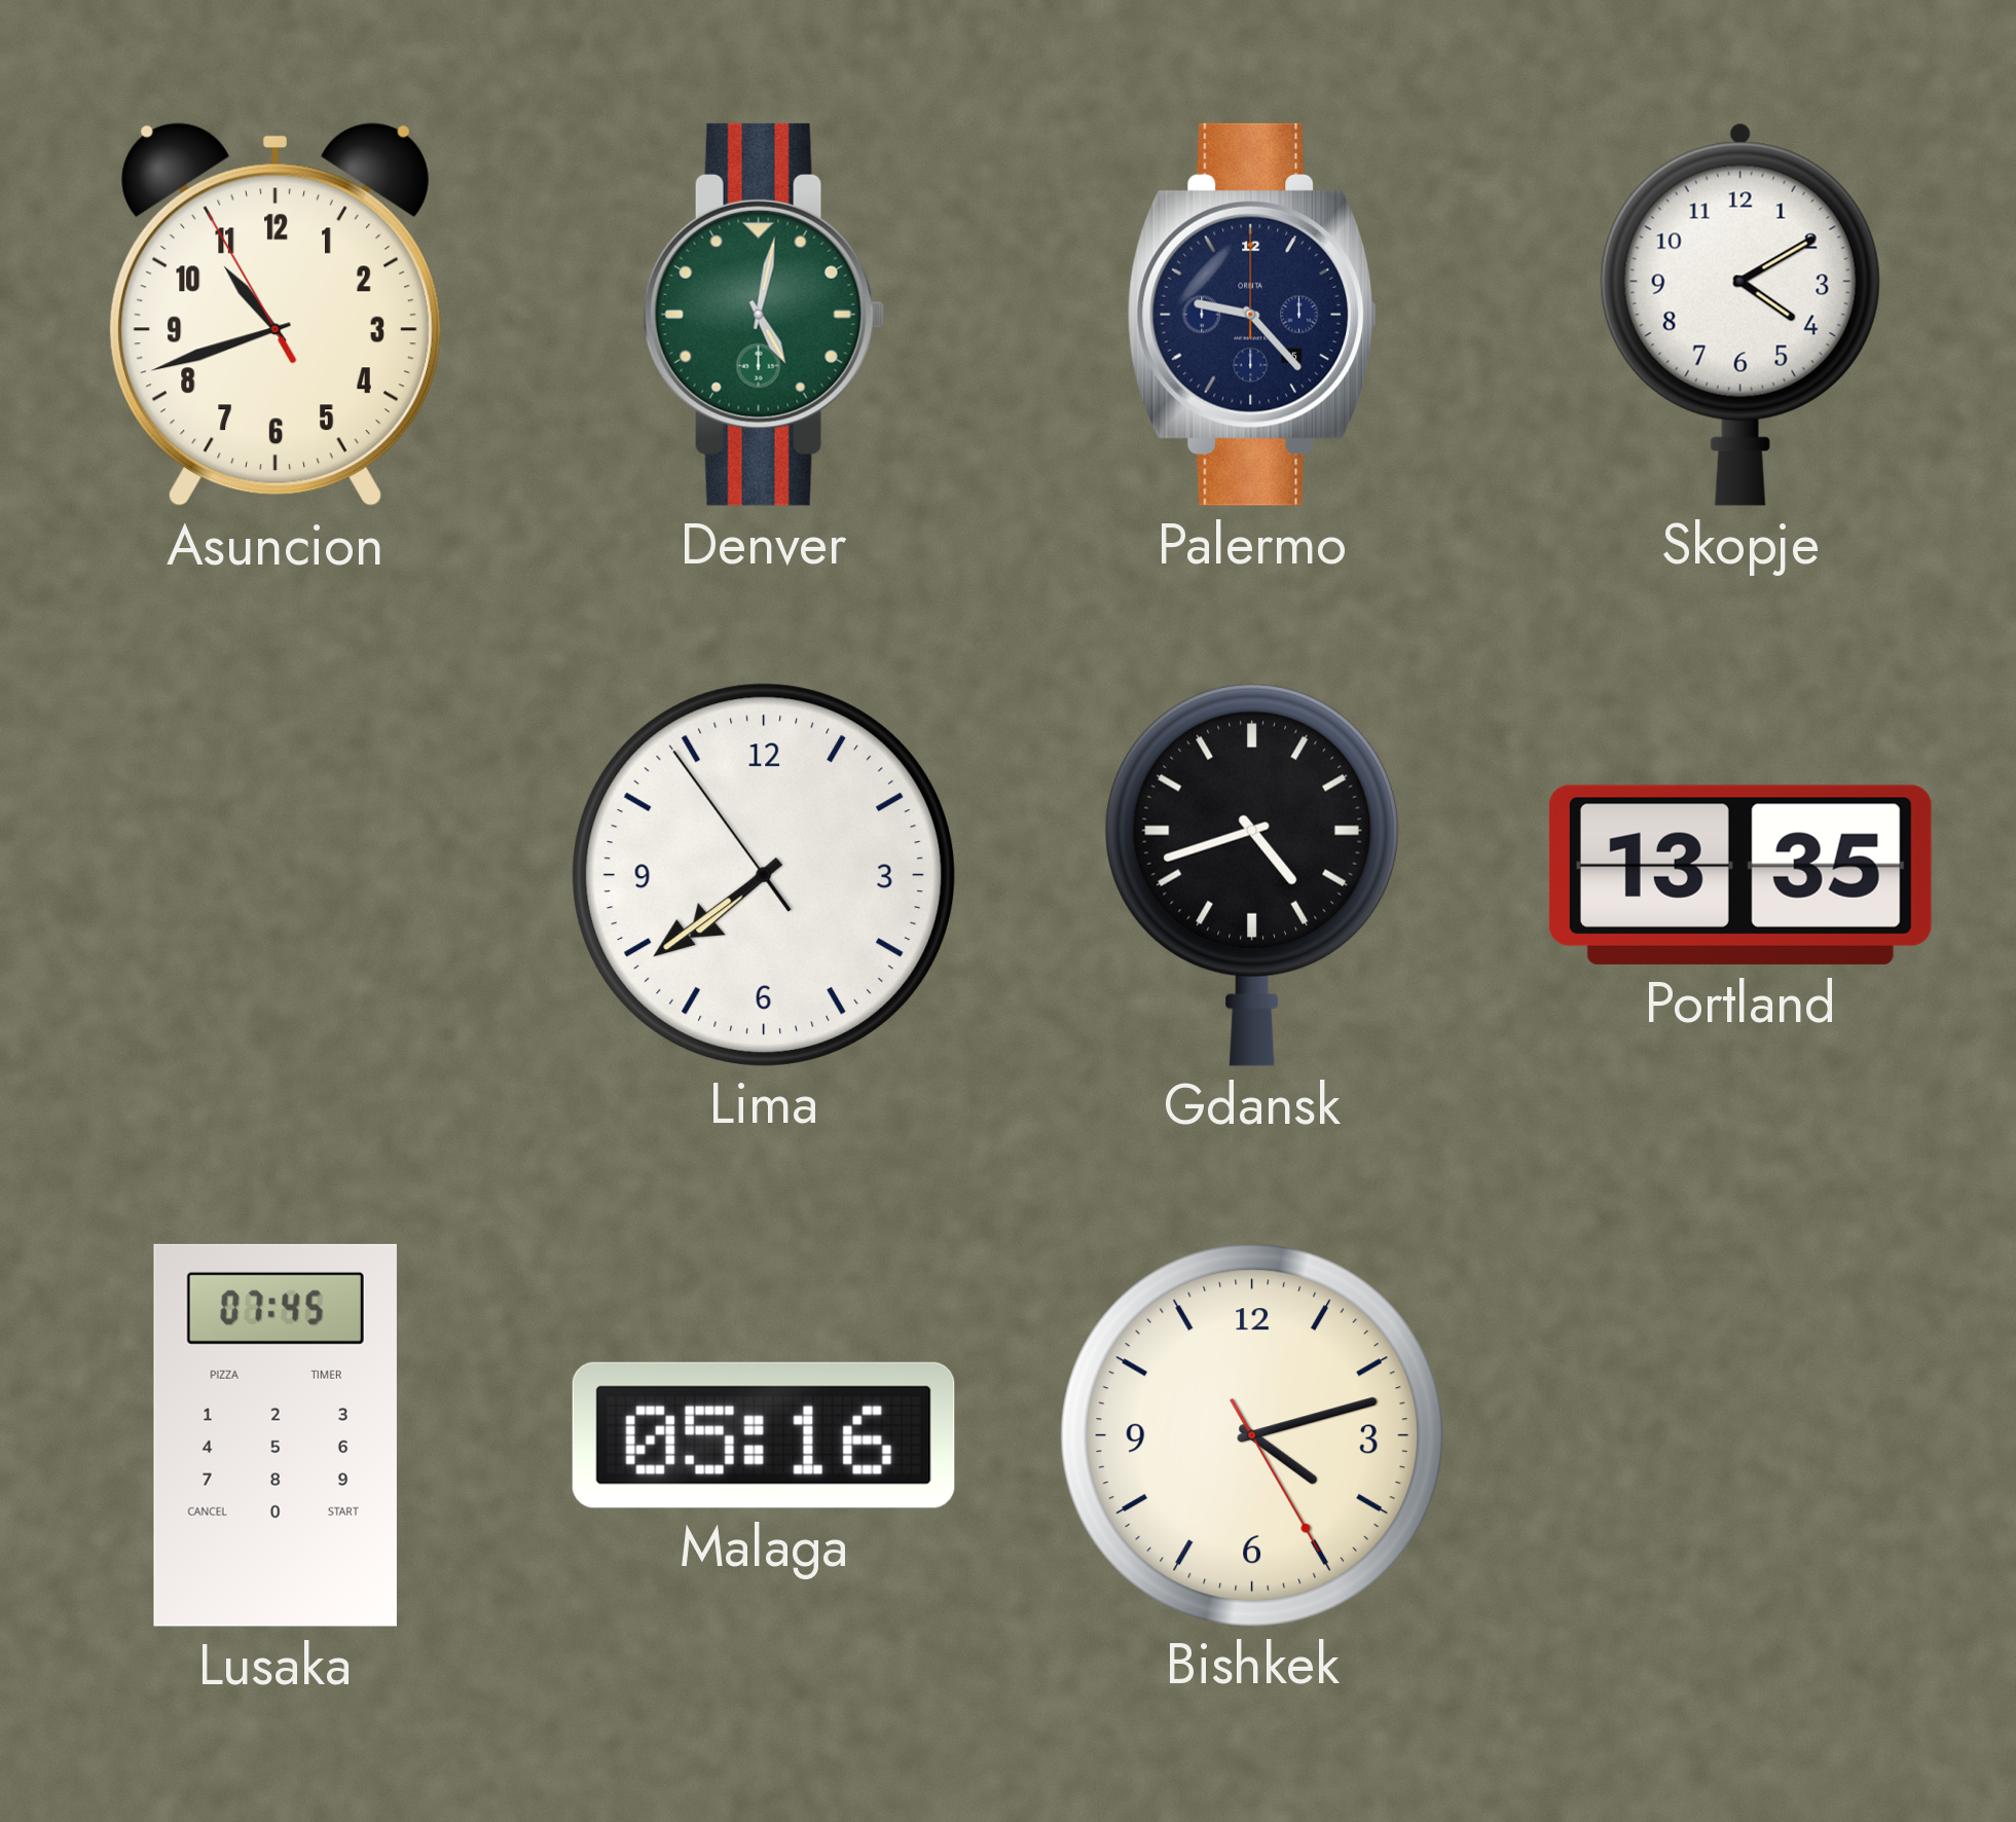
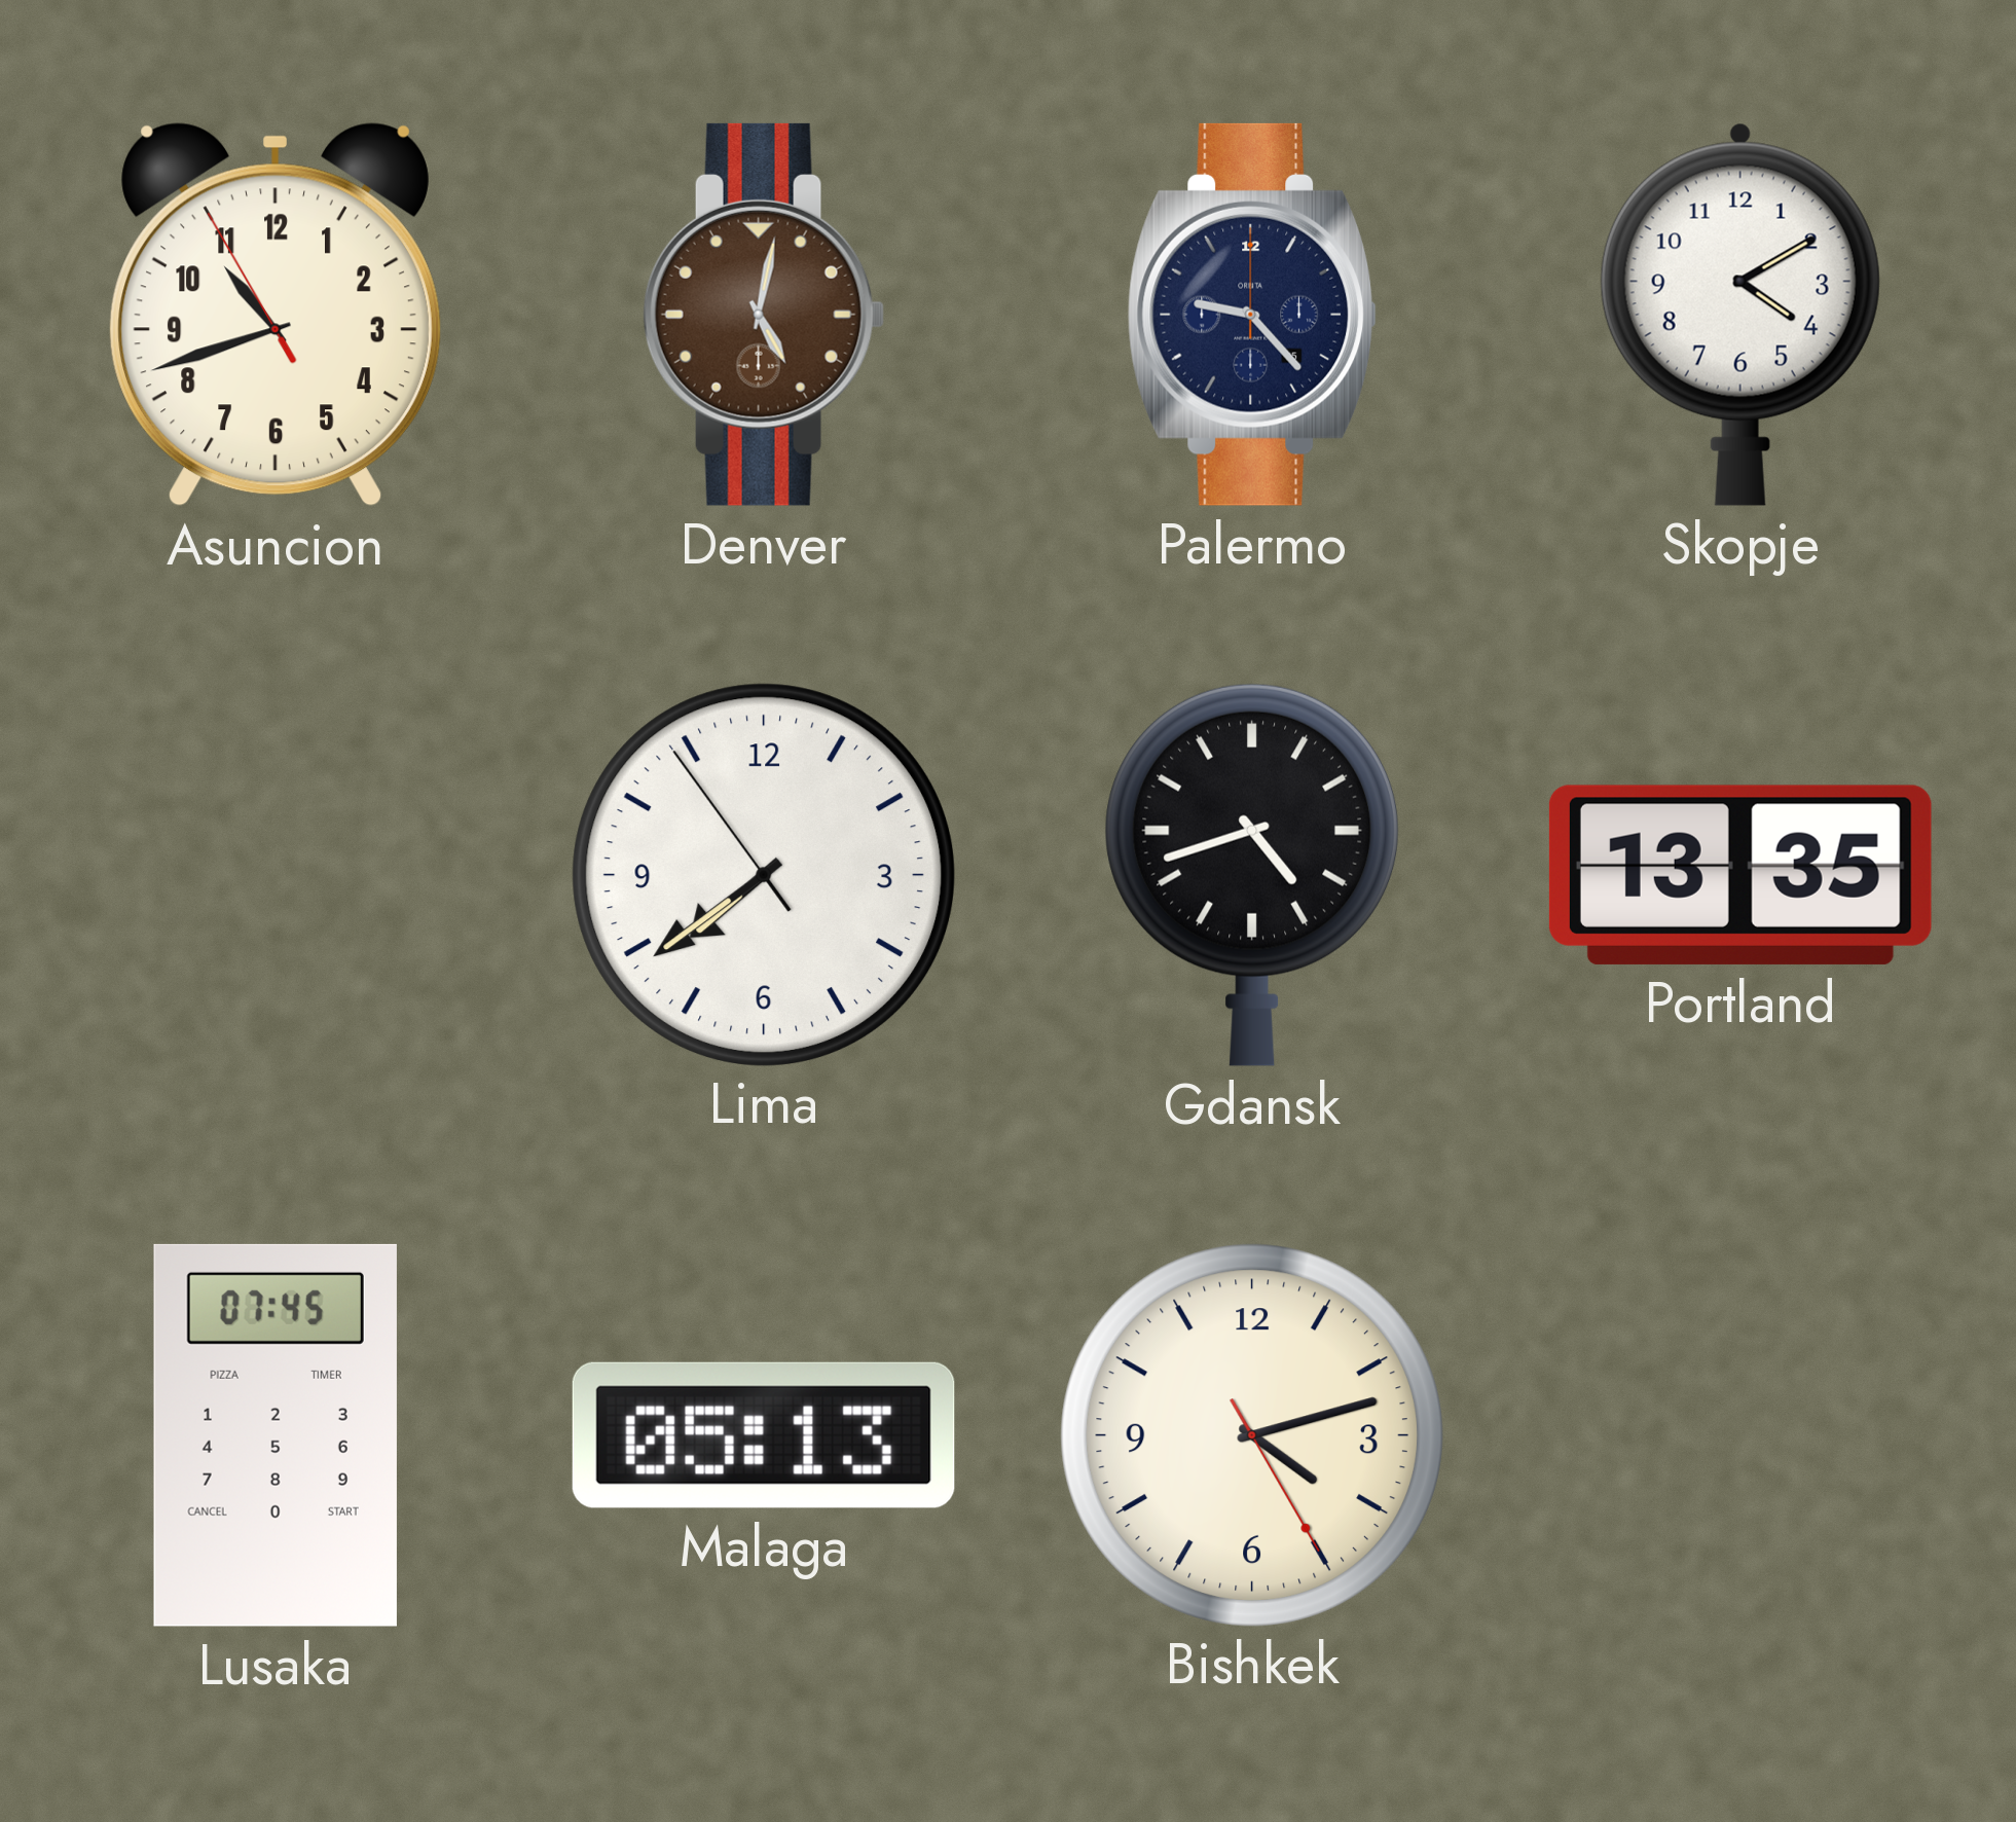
Denver dial: green -> brown
Malaga: 05:16 -> 05:13
